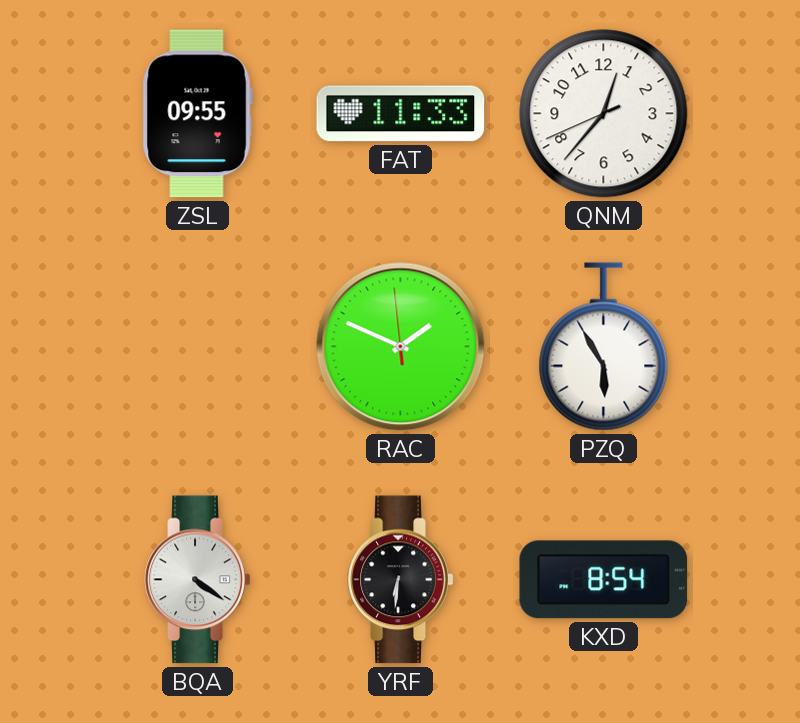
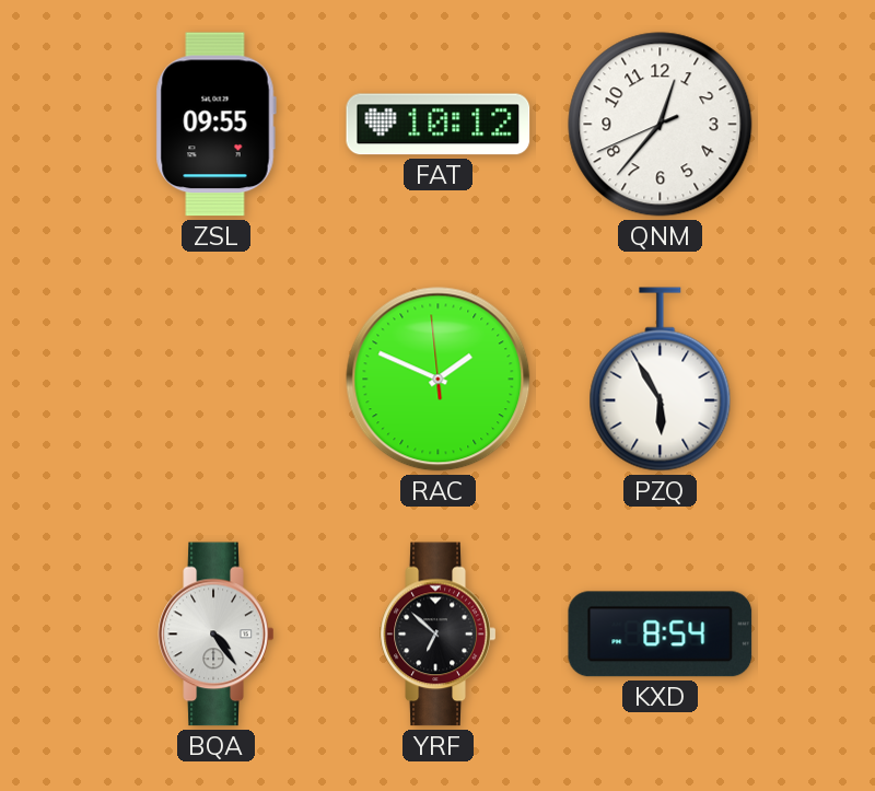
FAT: 11:33 -> 10:12
BQA: 4:21 -> 4:24
YRF: 6:31 -> 6:52
